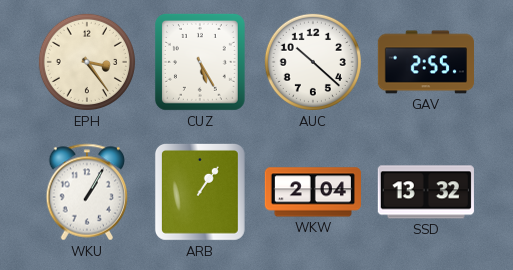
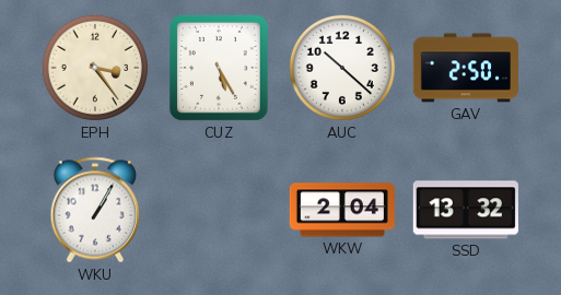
GAV: 2:55 -> 2:50
ARB: 1:06 -> none
